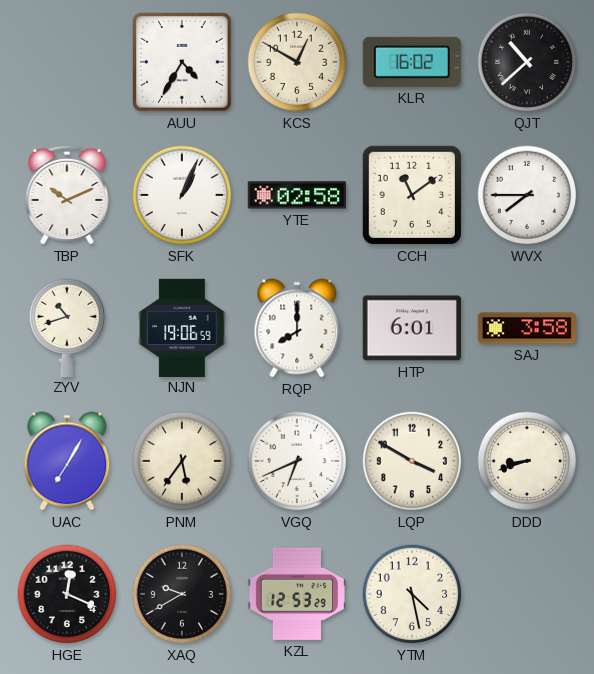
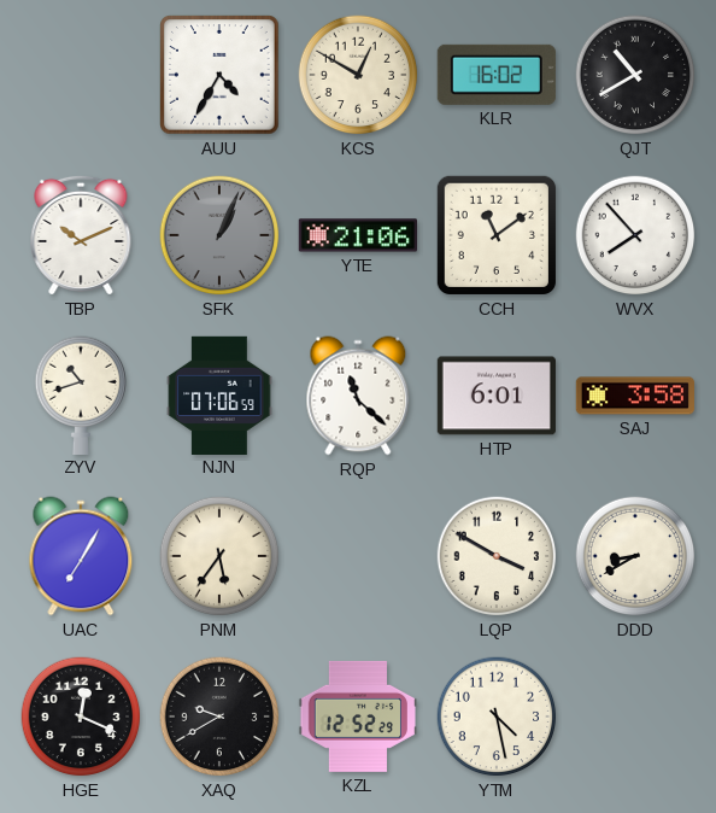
QJT: 10:38 -> 10:40
SFK dial: white -> grey
YTE: 02:58 -> 21:06
WVX: 7:45 -> 7:53
NJN: 19:06 -> 07:06
RQP: 8:00 -> 11:22
VGQ: 6:41 -> none
DDD: 8:42 -> 8:40
KZL: 12:53 -> 12:52
